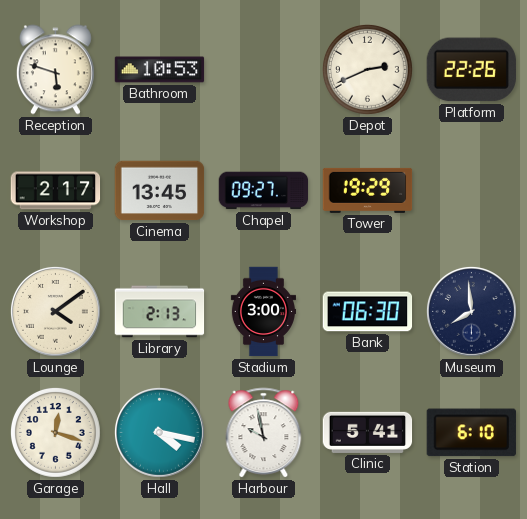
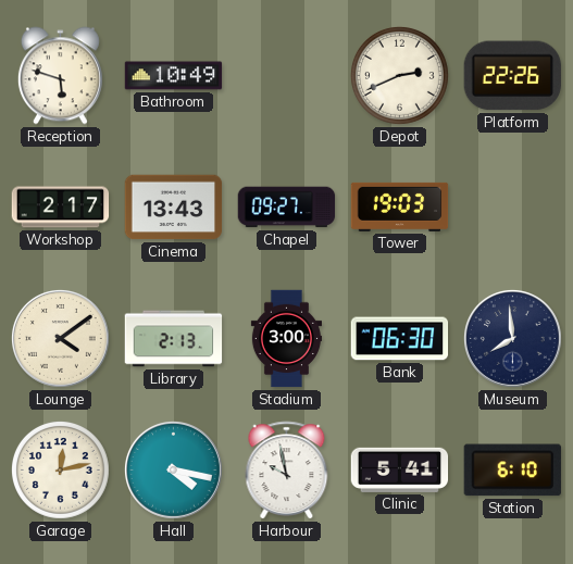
Bathroom: 10:53 -> 10:49
Cinema: 13:45 -> 13:43
Tower: 19:29 -> 19:03
Garage: 12:18 -> 12:13
